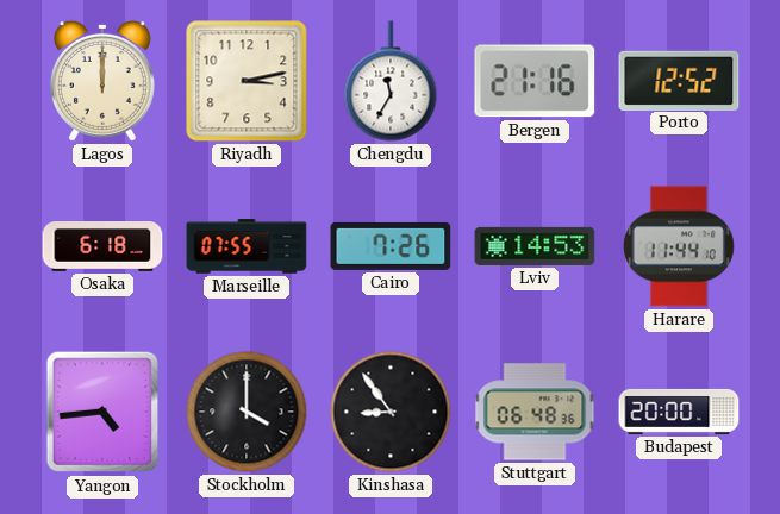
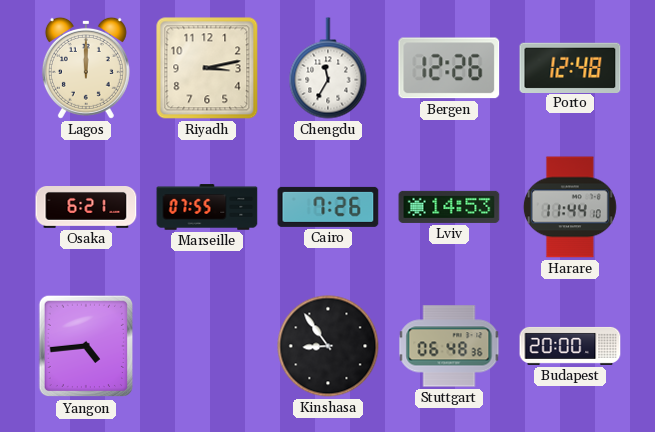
Bergen: 21:16 -> 12:26
Porto: 12:52 -> 12:48
Osaka: 6:18 -> 6:21
Stockholm: 4:00 -> none
